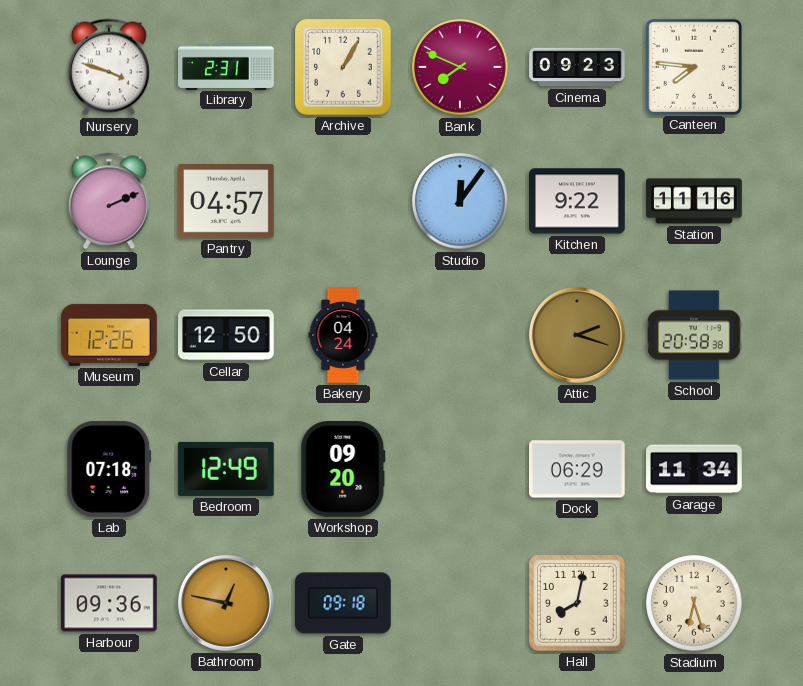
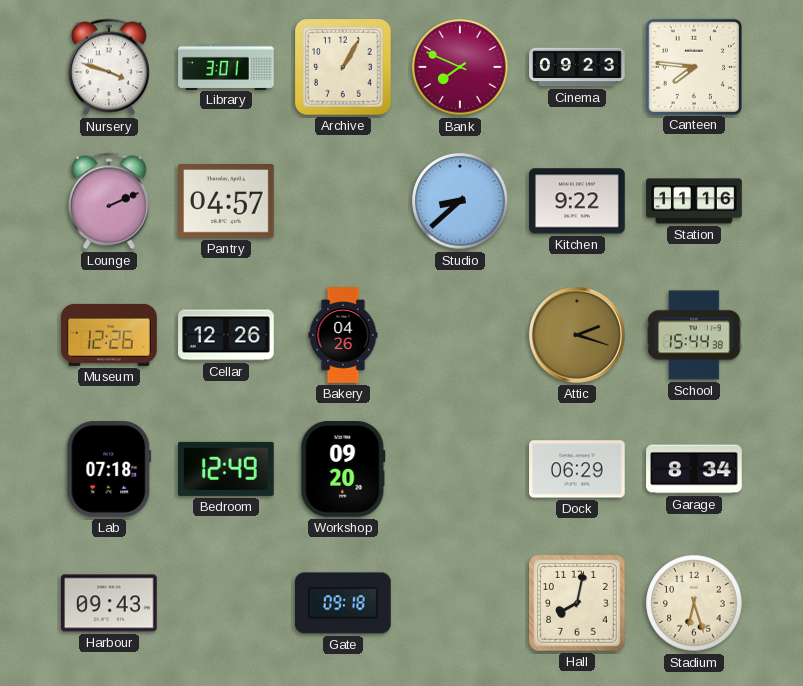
Library: 2:31 -> 3:01
Studio: 12:06 -> 8:38
Cellar: 12:50 -> 12:26
Bakery: 04:24 -> 04:26
School: 20:58 -> 15:44
Garage: 11:34 -> 8:34
Harbour: 09:36 -> 09:43
Bathroom: 12:47 -> none
